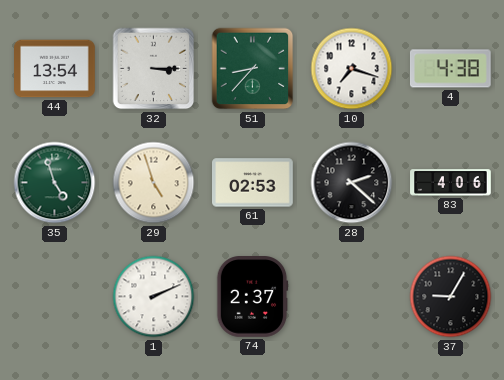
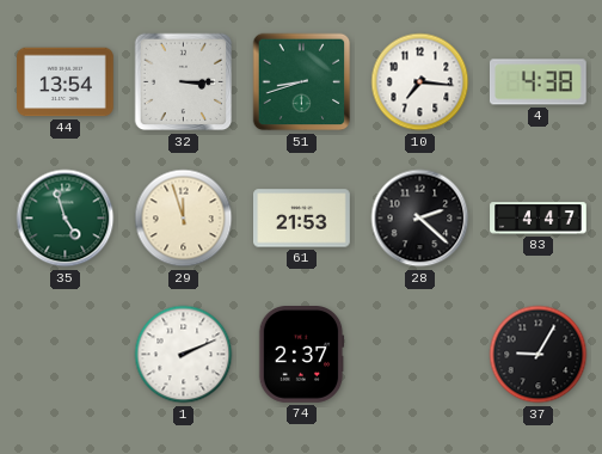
51: 8:37 -> 8:42
10: 7:18 -> 7:16
29: 4:57 -> 11:57
61: 02:53 -> 21:53
83: 4:06 -> 4:47
